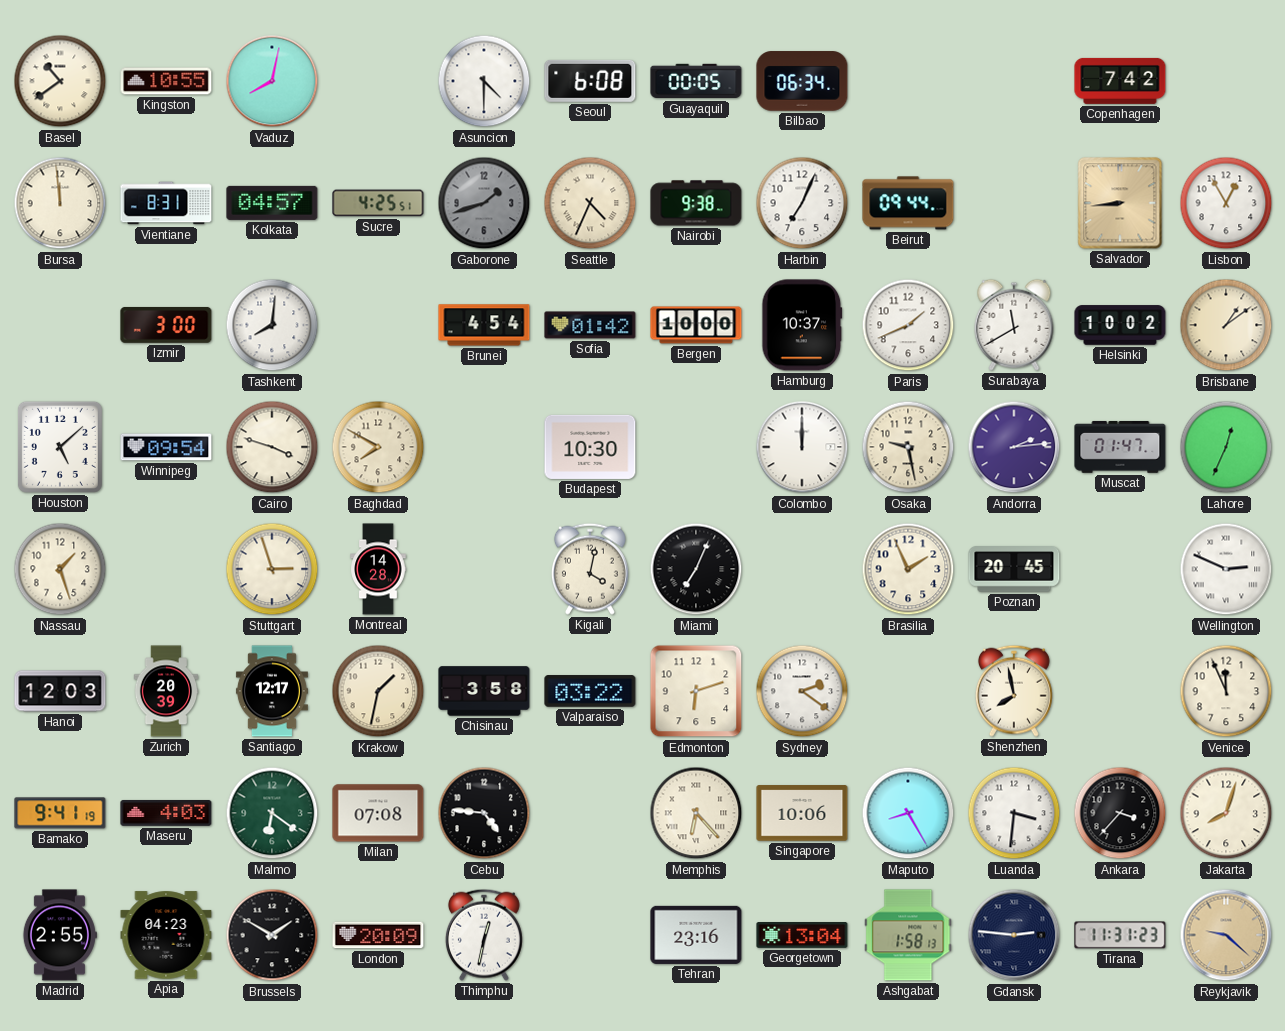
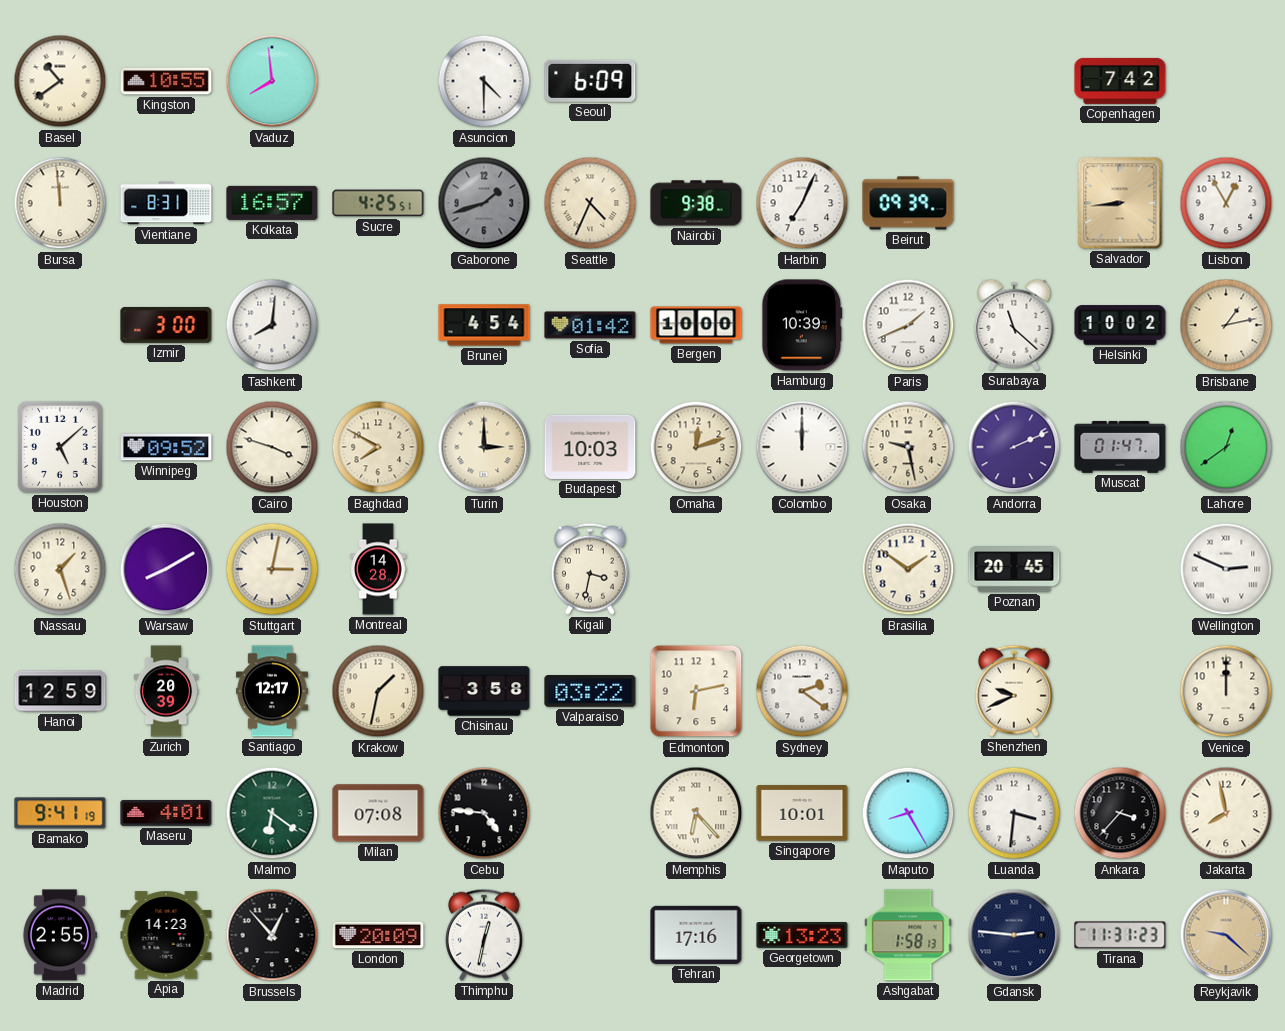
Vaduz: 8:02 -> 7:59
Seoul: 6:08 -> 6:09
Guayaquil: 00:05 -> none
Bilbao: 06:34 -> none
Kolkata: 04:57 -> 16:57
Beirut: 09:44 -> 09:39
Hamburg: 10:37 -> 10:39
Surabaya: 11:40 -> 11:22
Brisbane: 1:09 -> 1:13
Winnipeg: 09:54 -> 09:52
Turin: none -> 3:00
Budapest: 10:30 -> 10:03
Omaha: none -> 12:12
Andorra: 2:14 -> 2:11
Lahore: 12:34 -> 12:39
Warsaw: none -> 8:10
Stuttgart: 2:57 -> 3:02
Kigali: 4:02 -> 3:32
Miami: 7:04 -> none
Brasilia: 1:56 -> 1:51
Hanoi: 12:03 -> 12:59
Edmonton: 6:12 -> 6:13
Shenzhen: 7:58 -> 9:41
Venice: 11:56 -> 12:00
Maseru: 4:03 -> 4:01
Singapore: 10:06 -> 10:01
Jakarta: 8:03 -> 7:58
Apia: 04:23 -> 14:23
Brussels: 1:50 -> 12:53
Tehran: 23:16 -> 17:16
Georgetown: 13:04 -> 13:23
